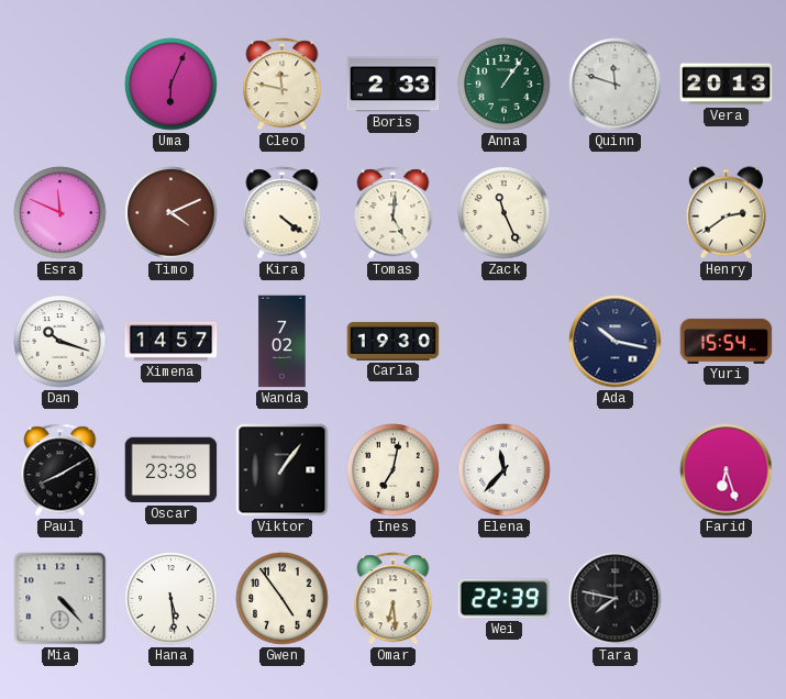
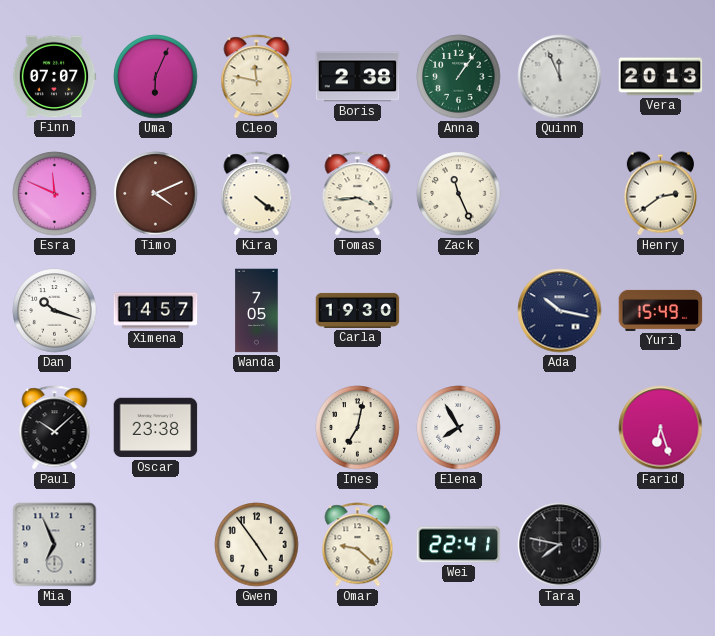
Finn: none -> 07:07
Boris: 2:33 -> 2:38
Quinn: 11:48 -> 11:56
Tomas: 5:01 -> 3:44
Wanda: 7:02 -> 7:05
Yuri: 15:54 -> 15:49
Paul: 8:10 -> 10:08
Viktor: 1:06 -> none
Elena: 11:37 -> 7:55
Mia: 4:23 -> 6:56
Hana: 5:29 -> none
Omar: 6:29 -> 9:22
Wei: 22:39 -> 22:41
